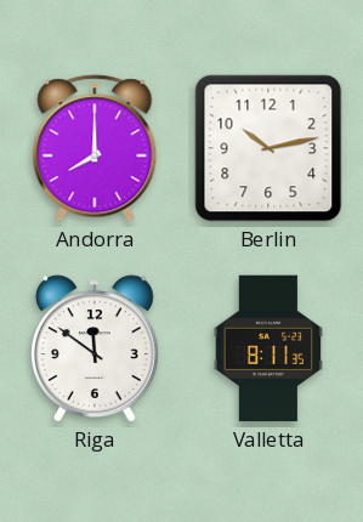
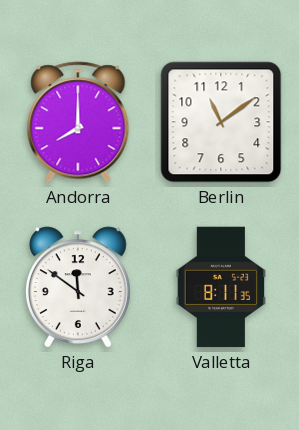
Berlin: 10:13 -> 11:09
